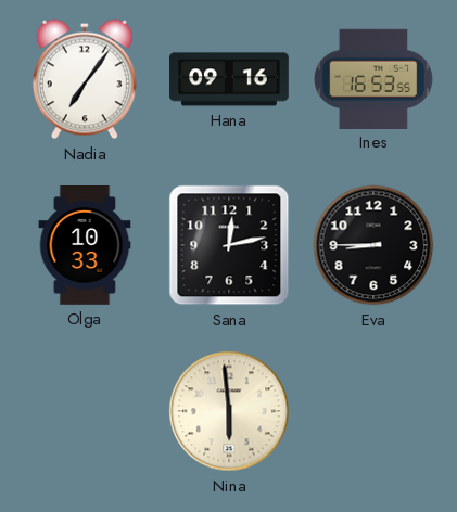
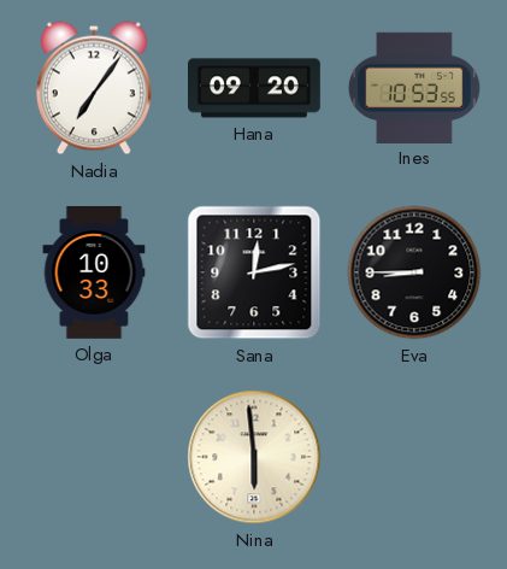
Hana: 09:16 -> 09:20
Ines: 16:53 -> 10:53
